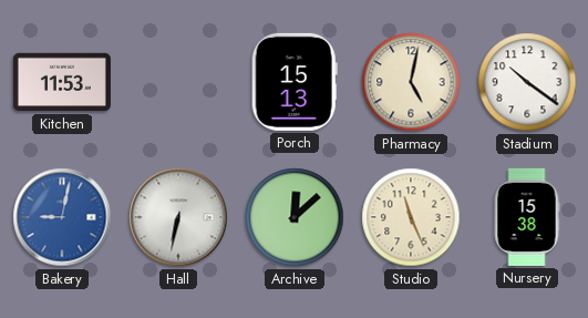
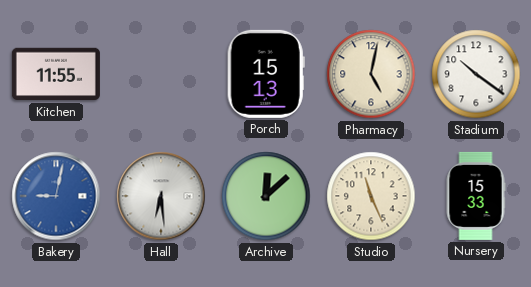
Kitchen: 11:53 -> 11:55
Hall: 6:32 -> 6:29
Nursery: 15:38 -> 15:33
